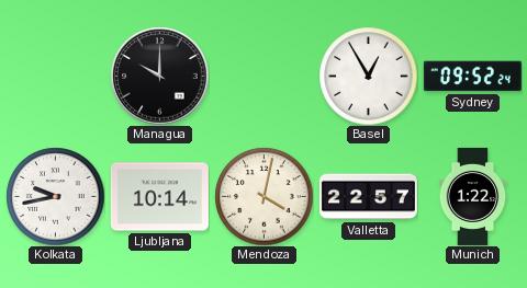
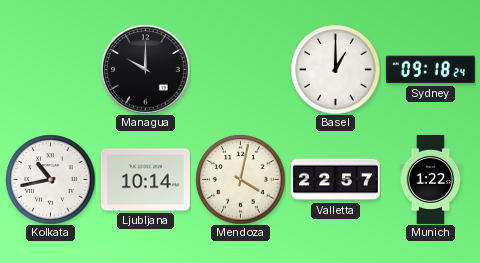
Basel: 12:55 -> 1:00
Sydney: 09:52 -> 09:18
Kolkata: 9:43 -> 10:43
